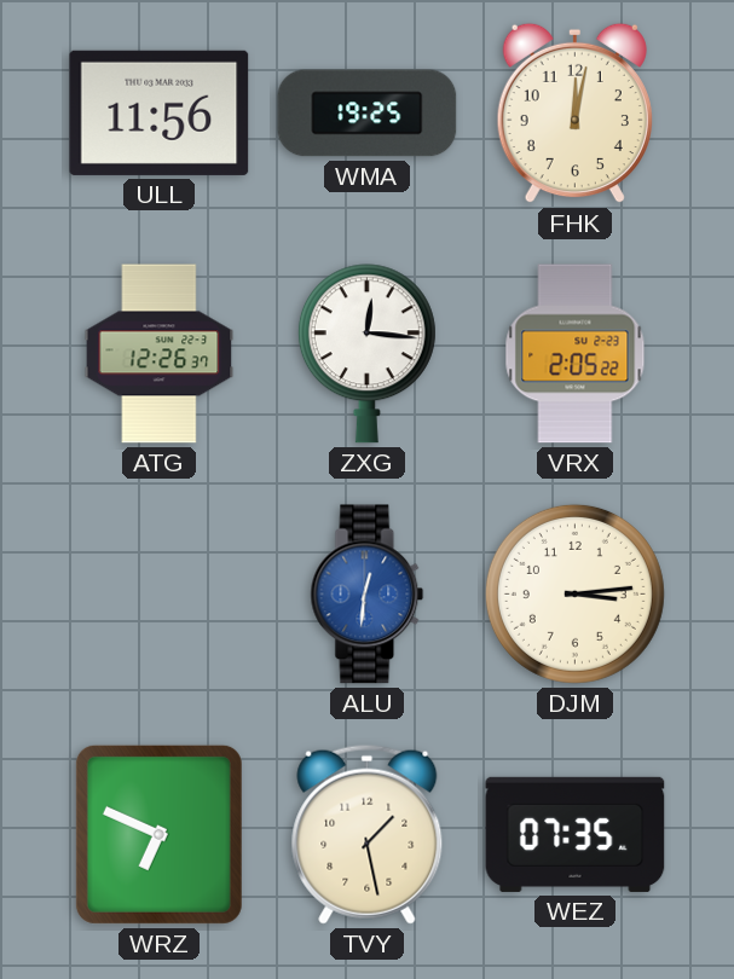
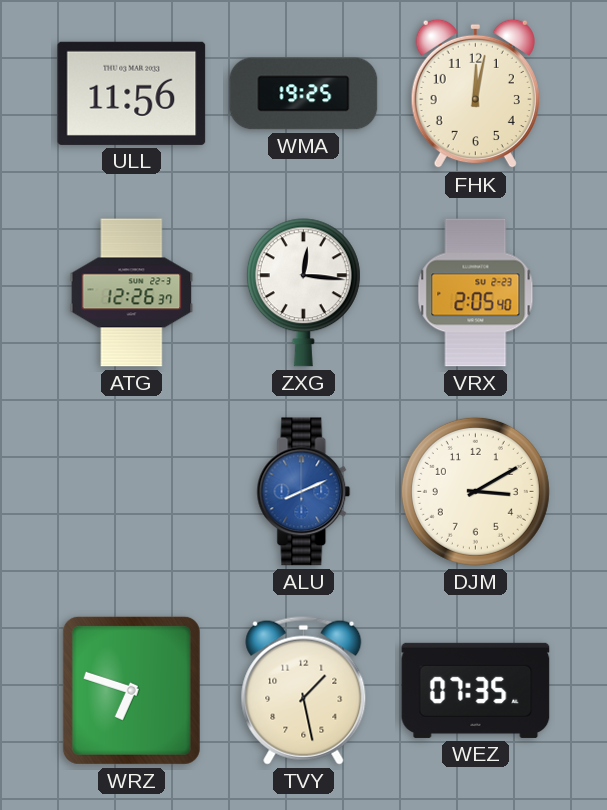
VRX: 2:05:22 -> 2:05:40
ALU: 12:31 -> 8:11
DJM: 3:14 -> 3:10
WRZ: 6:49 -> 6:48
